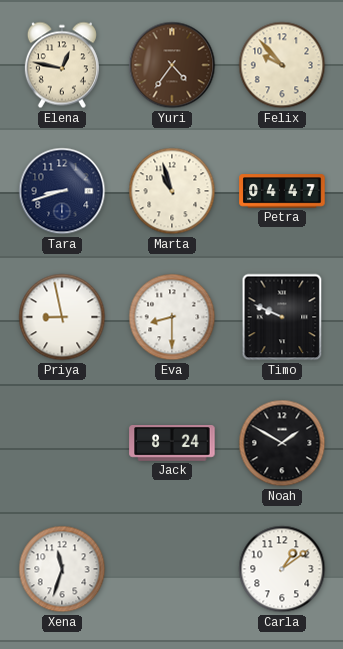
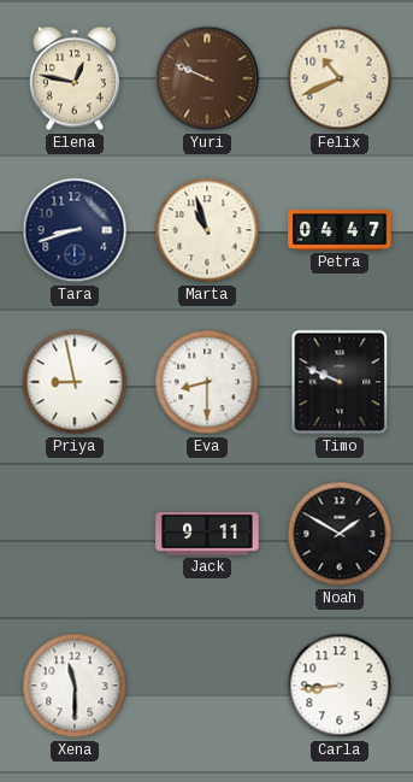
Yuri: 4:36 -> 9:49
Felix: 9:53 -> 10:41
Jack: 8:24 -> 9:11
Xena: 11:33 -> 11:30
Carla: 1:09 -> 8:44
